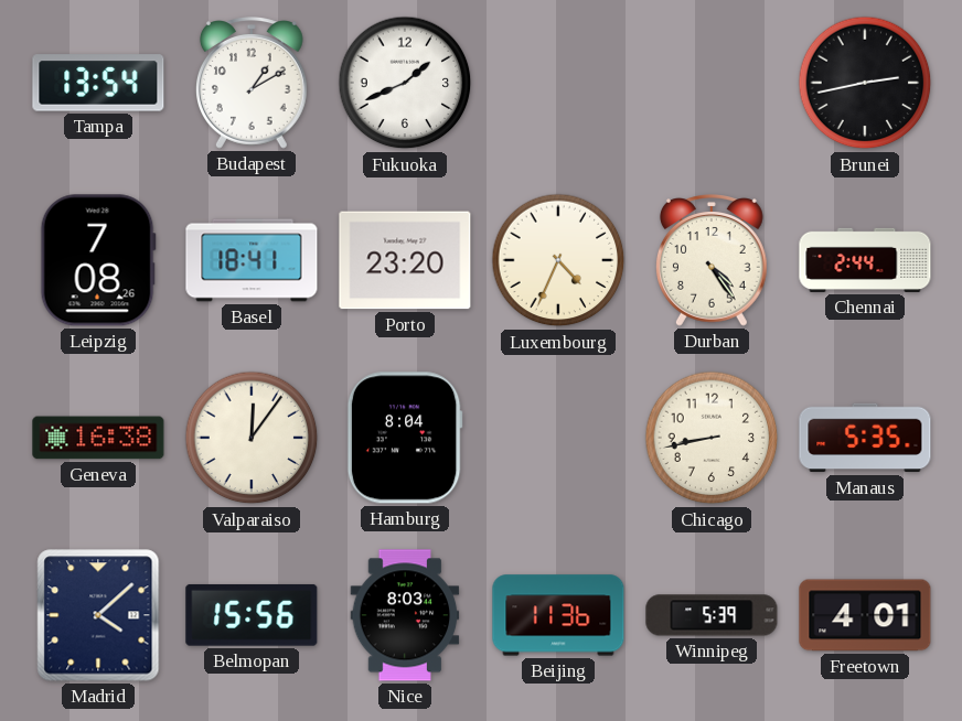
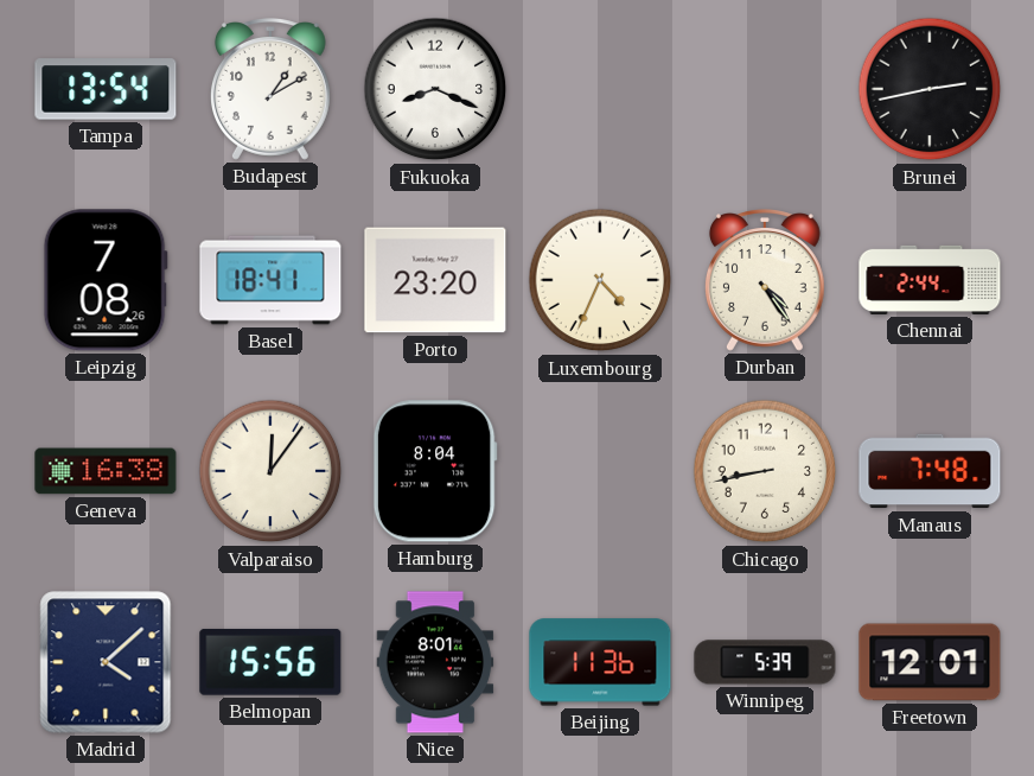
Fukuoka: 1:41 -> 8:19
Manaus: 5:35 -> 7:48
Nice: 8:03 -> 8:01
Freetown: 4:01 -> 12:01
